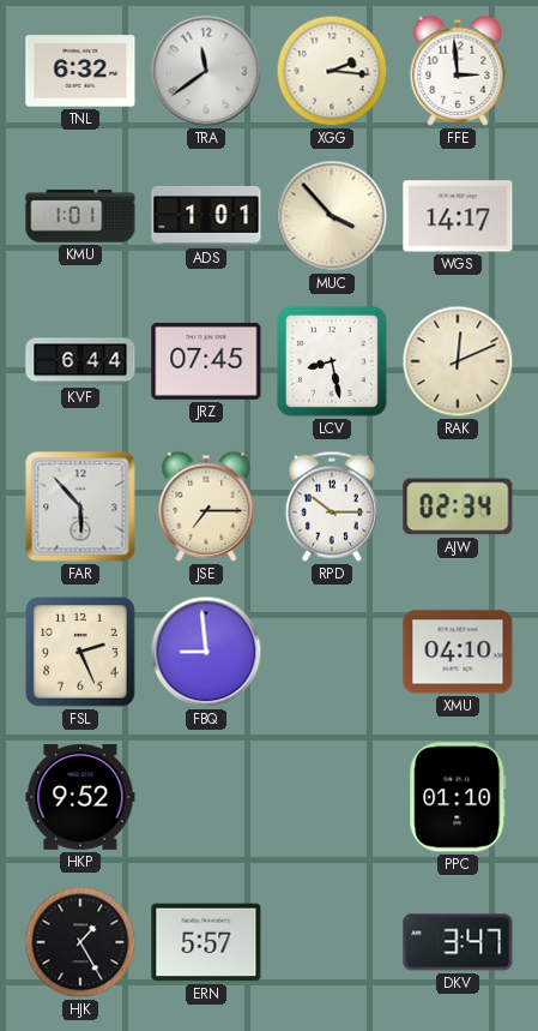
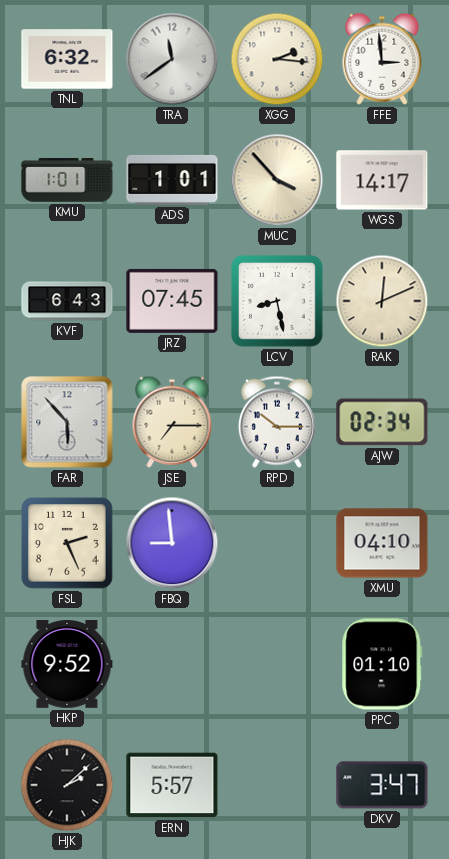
KVF: 6:44 -> 6:43
HJK: 1:25 -> 2:08
